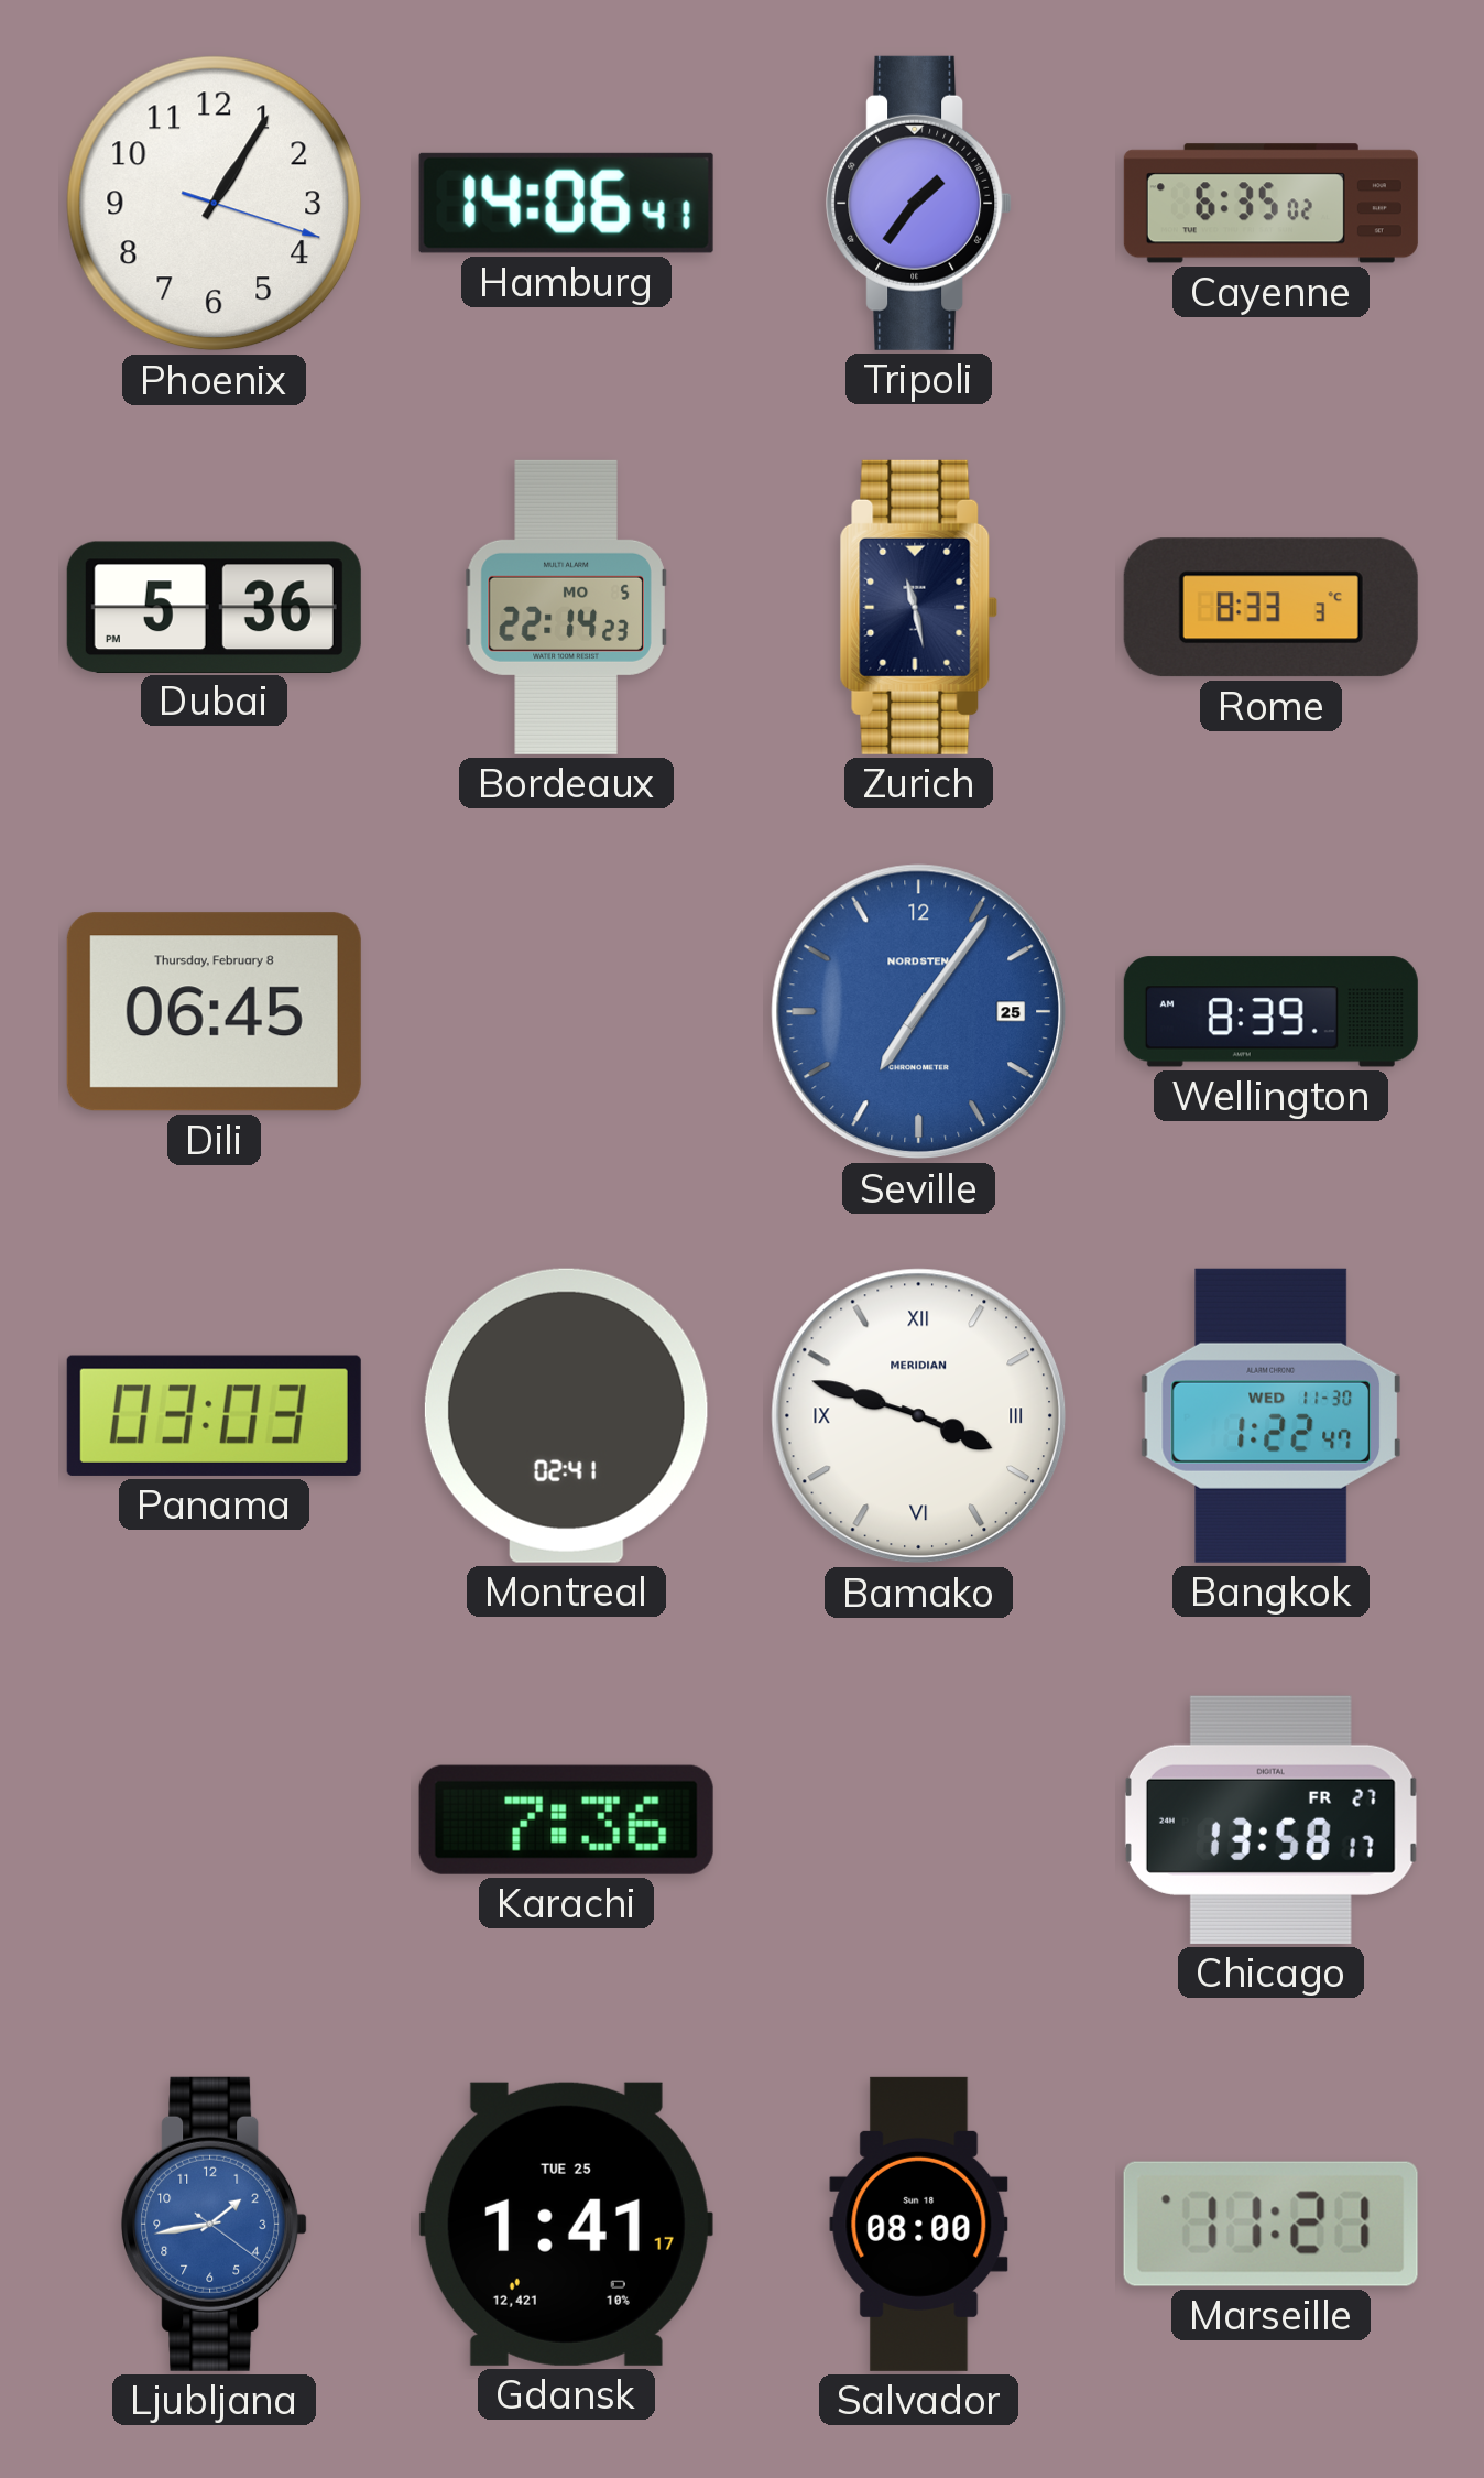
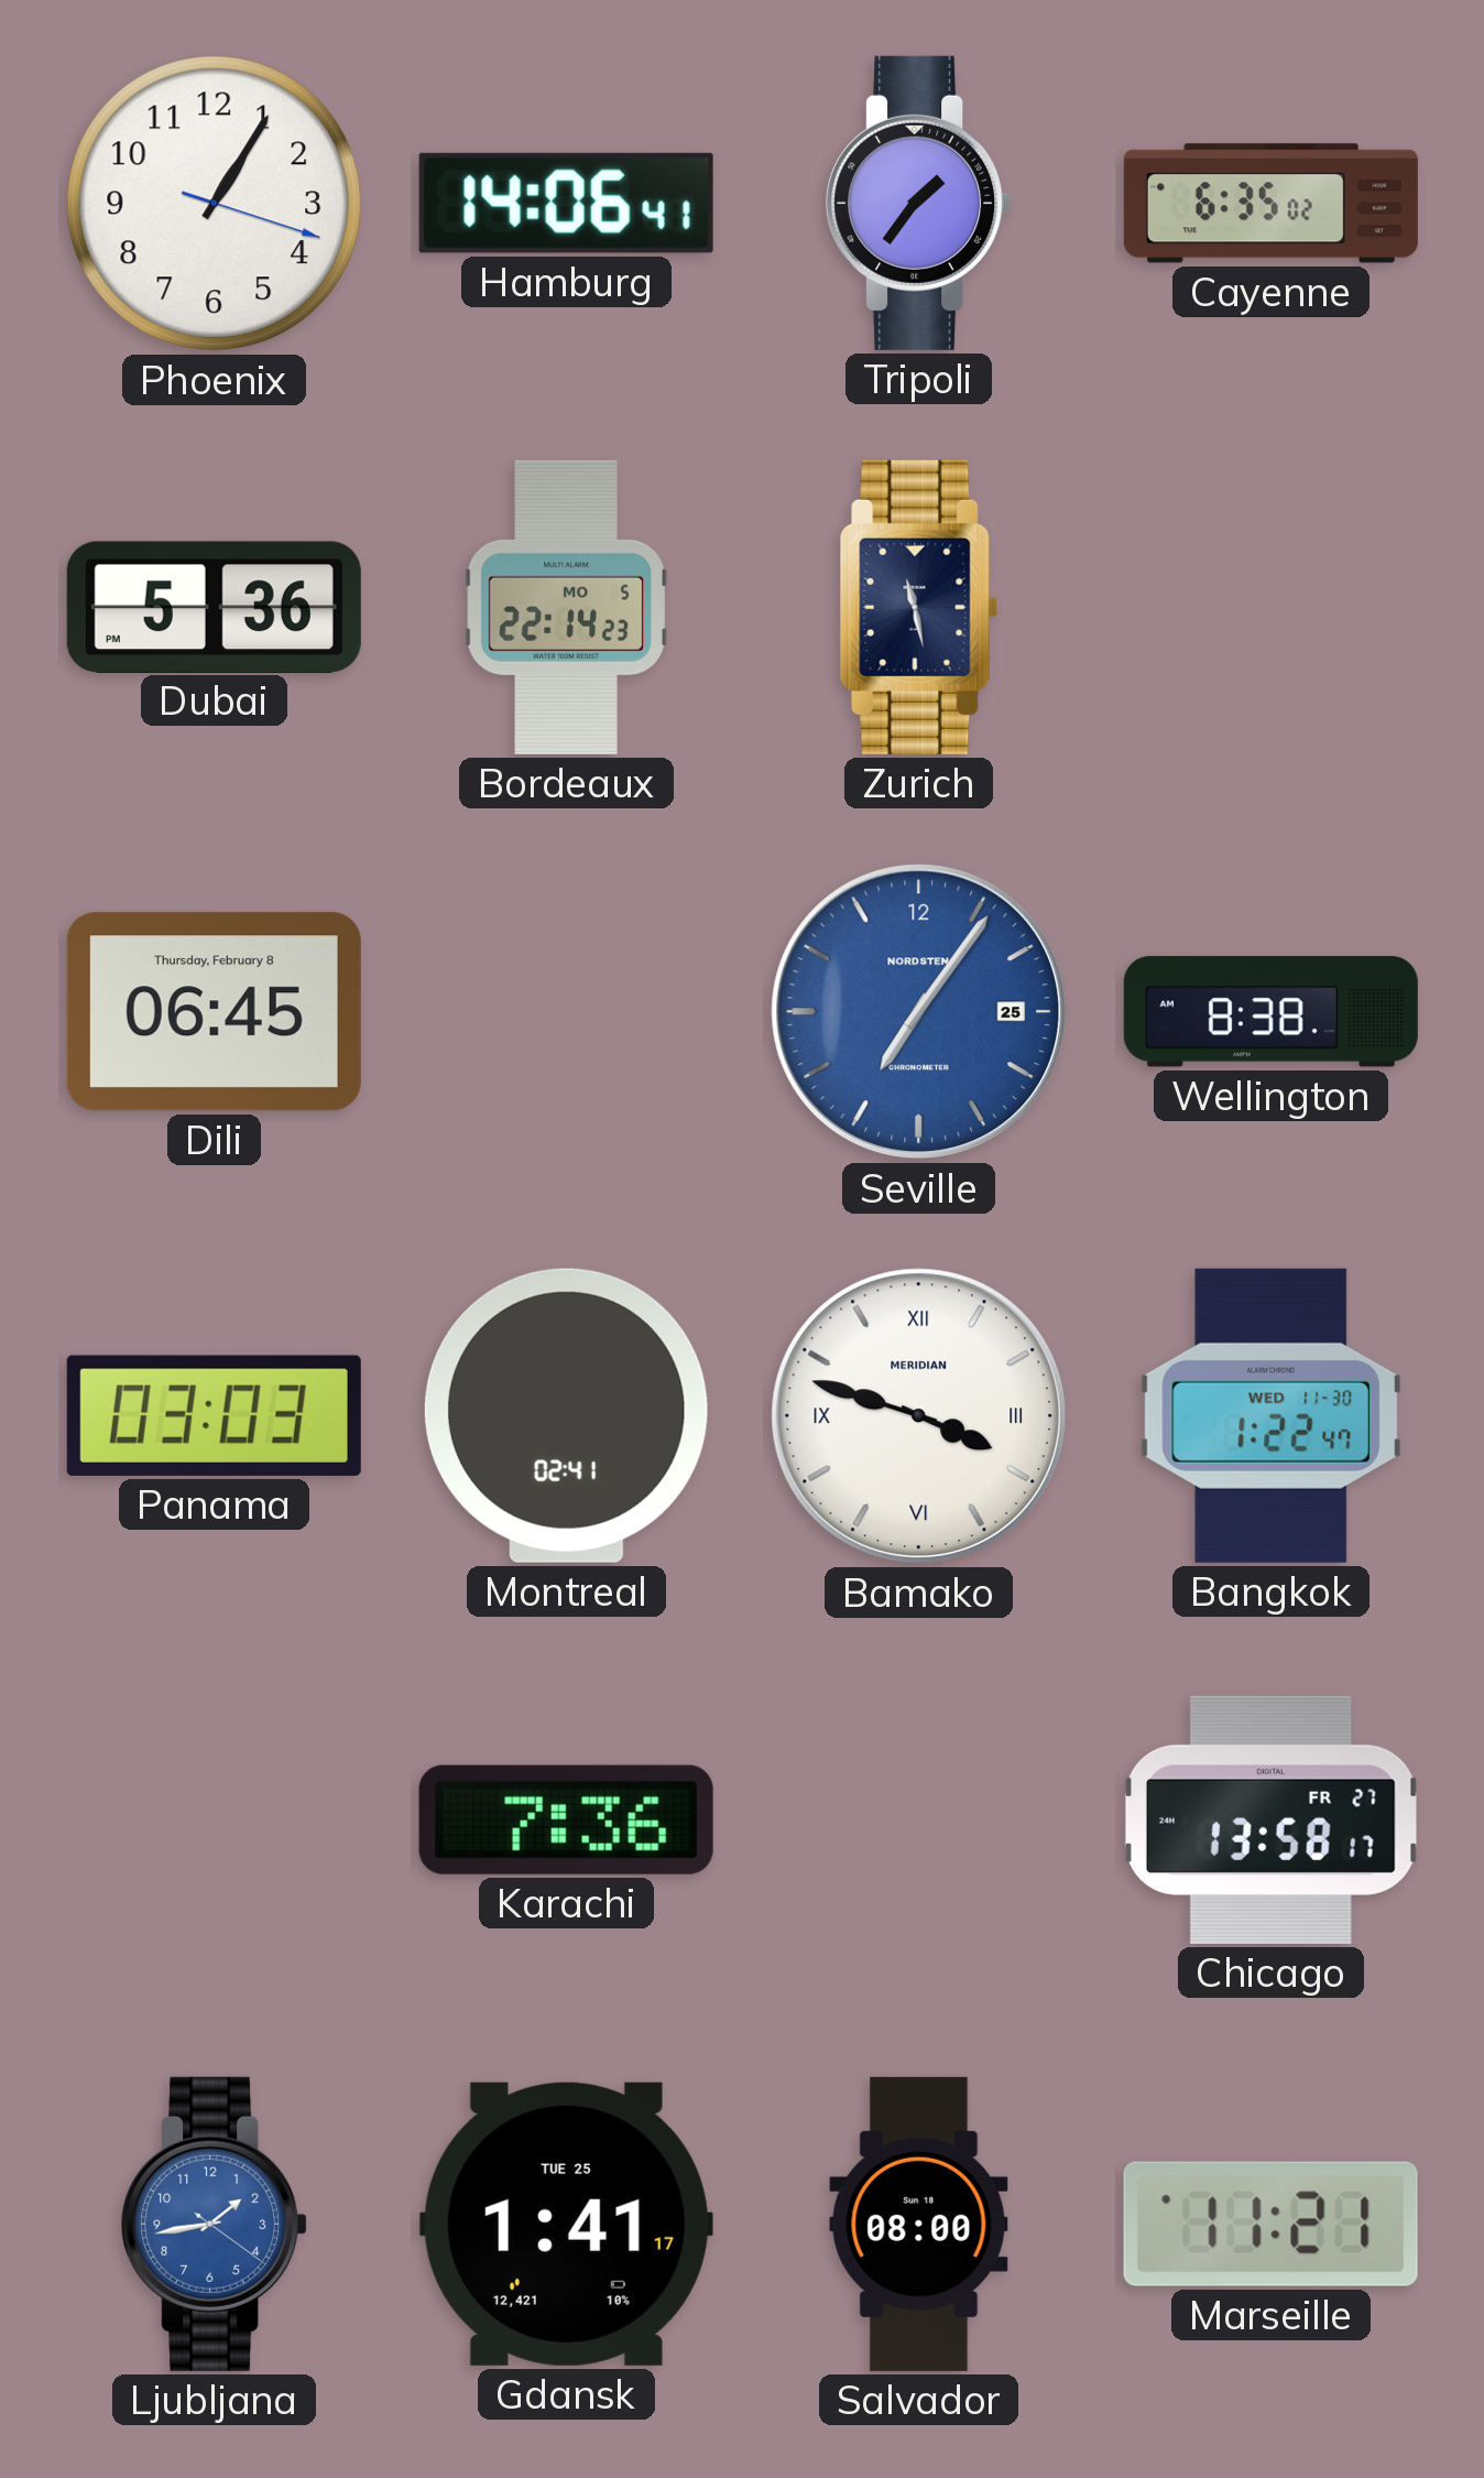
Rome: 8:33 -> none
Wellington: 8:39 -> 8:38
